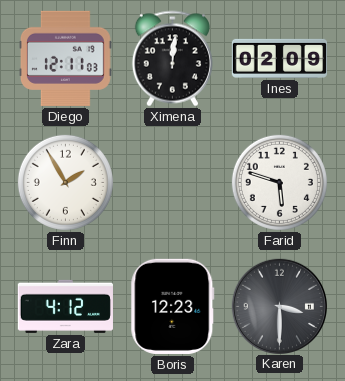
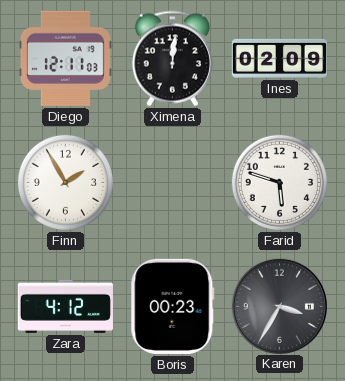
Boris: 12:23 -> 00:23
Karen: 3:30 -> 3:35
